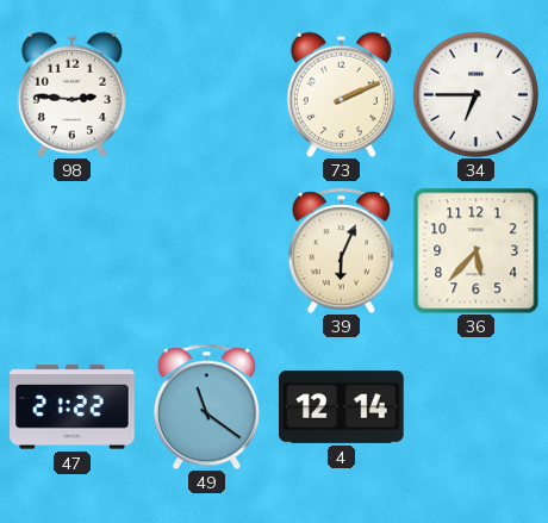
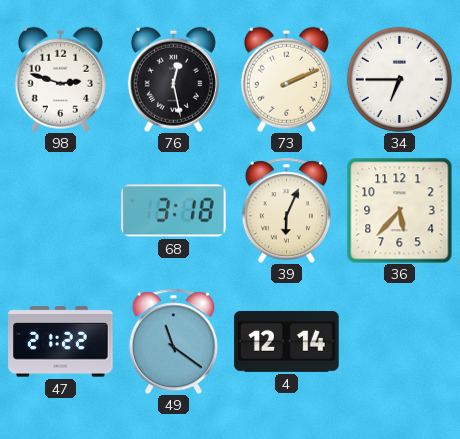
98: 2:46 -> 2:48
76: none -> 12:28
68: none -> 3:18
